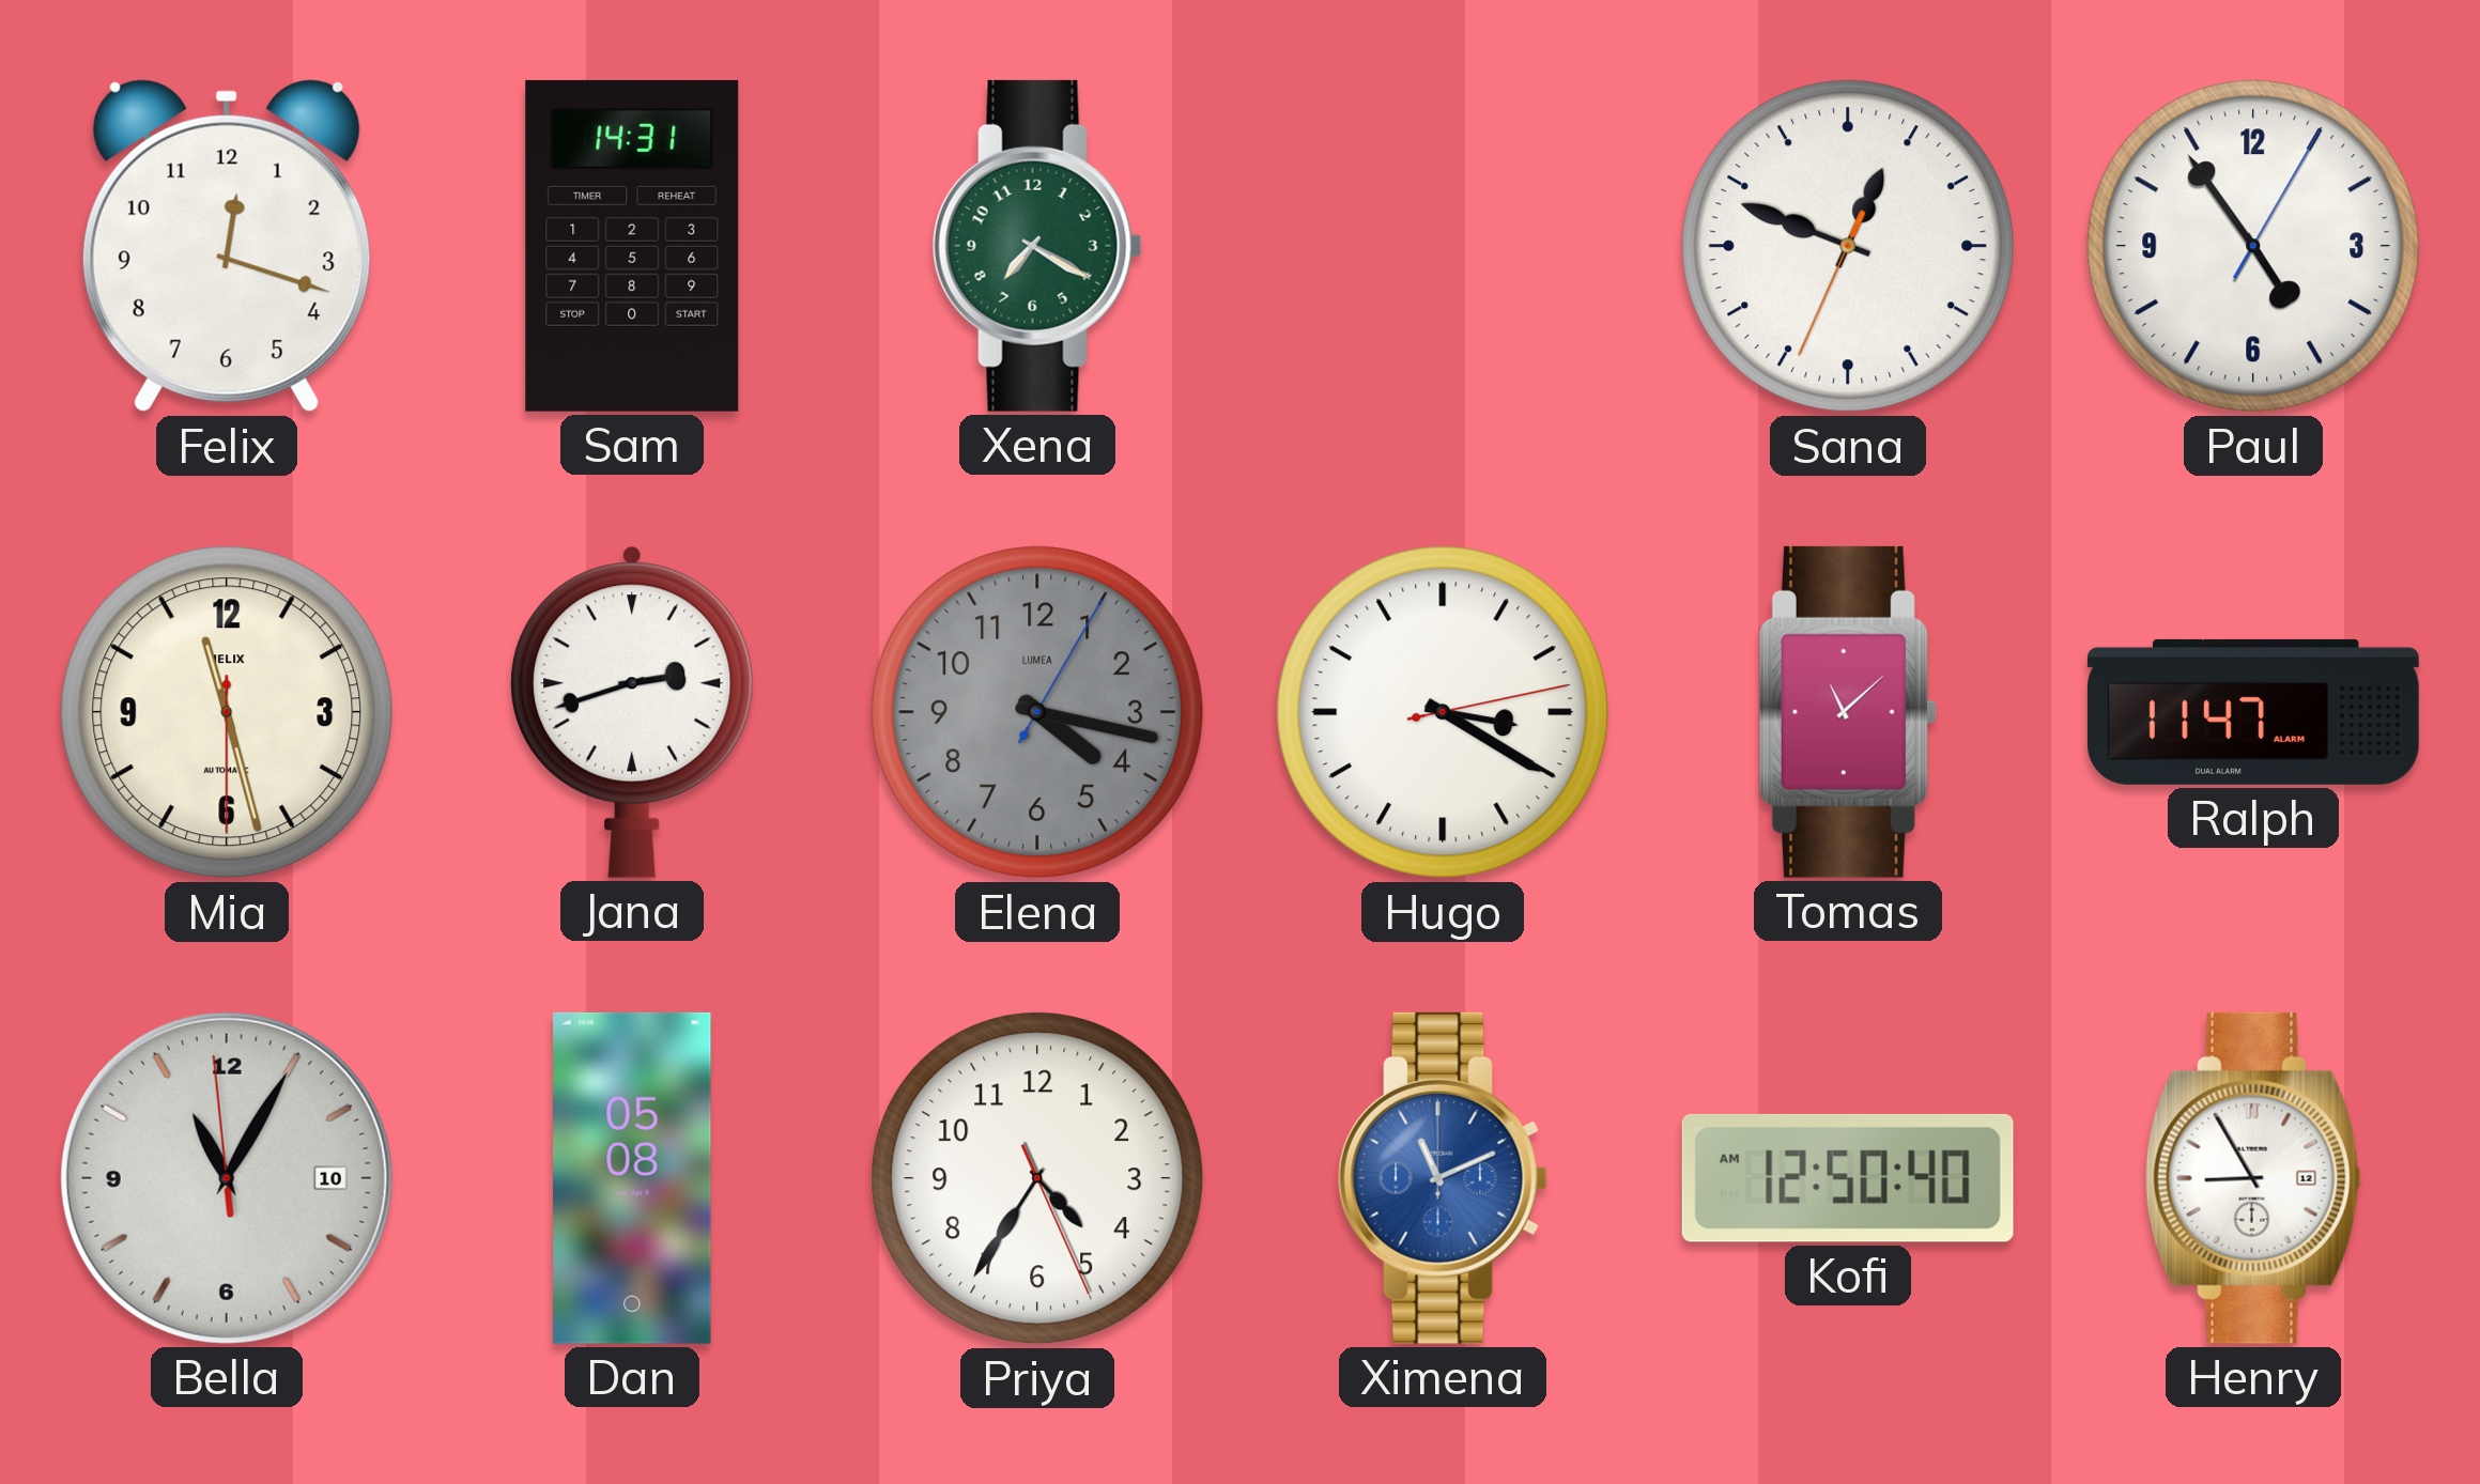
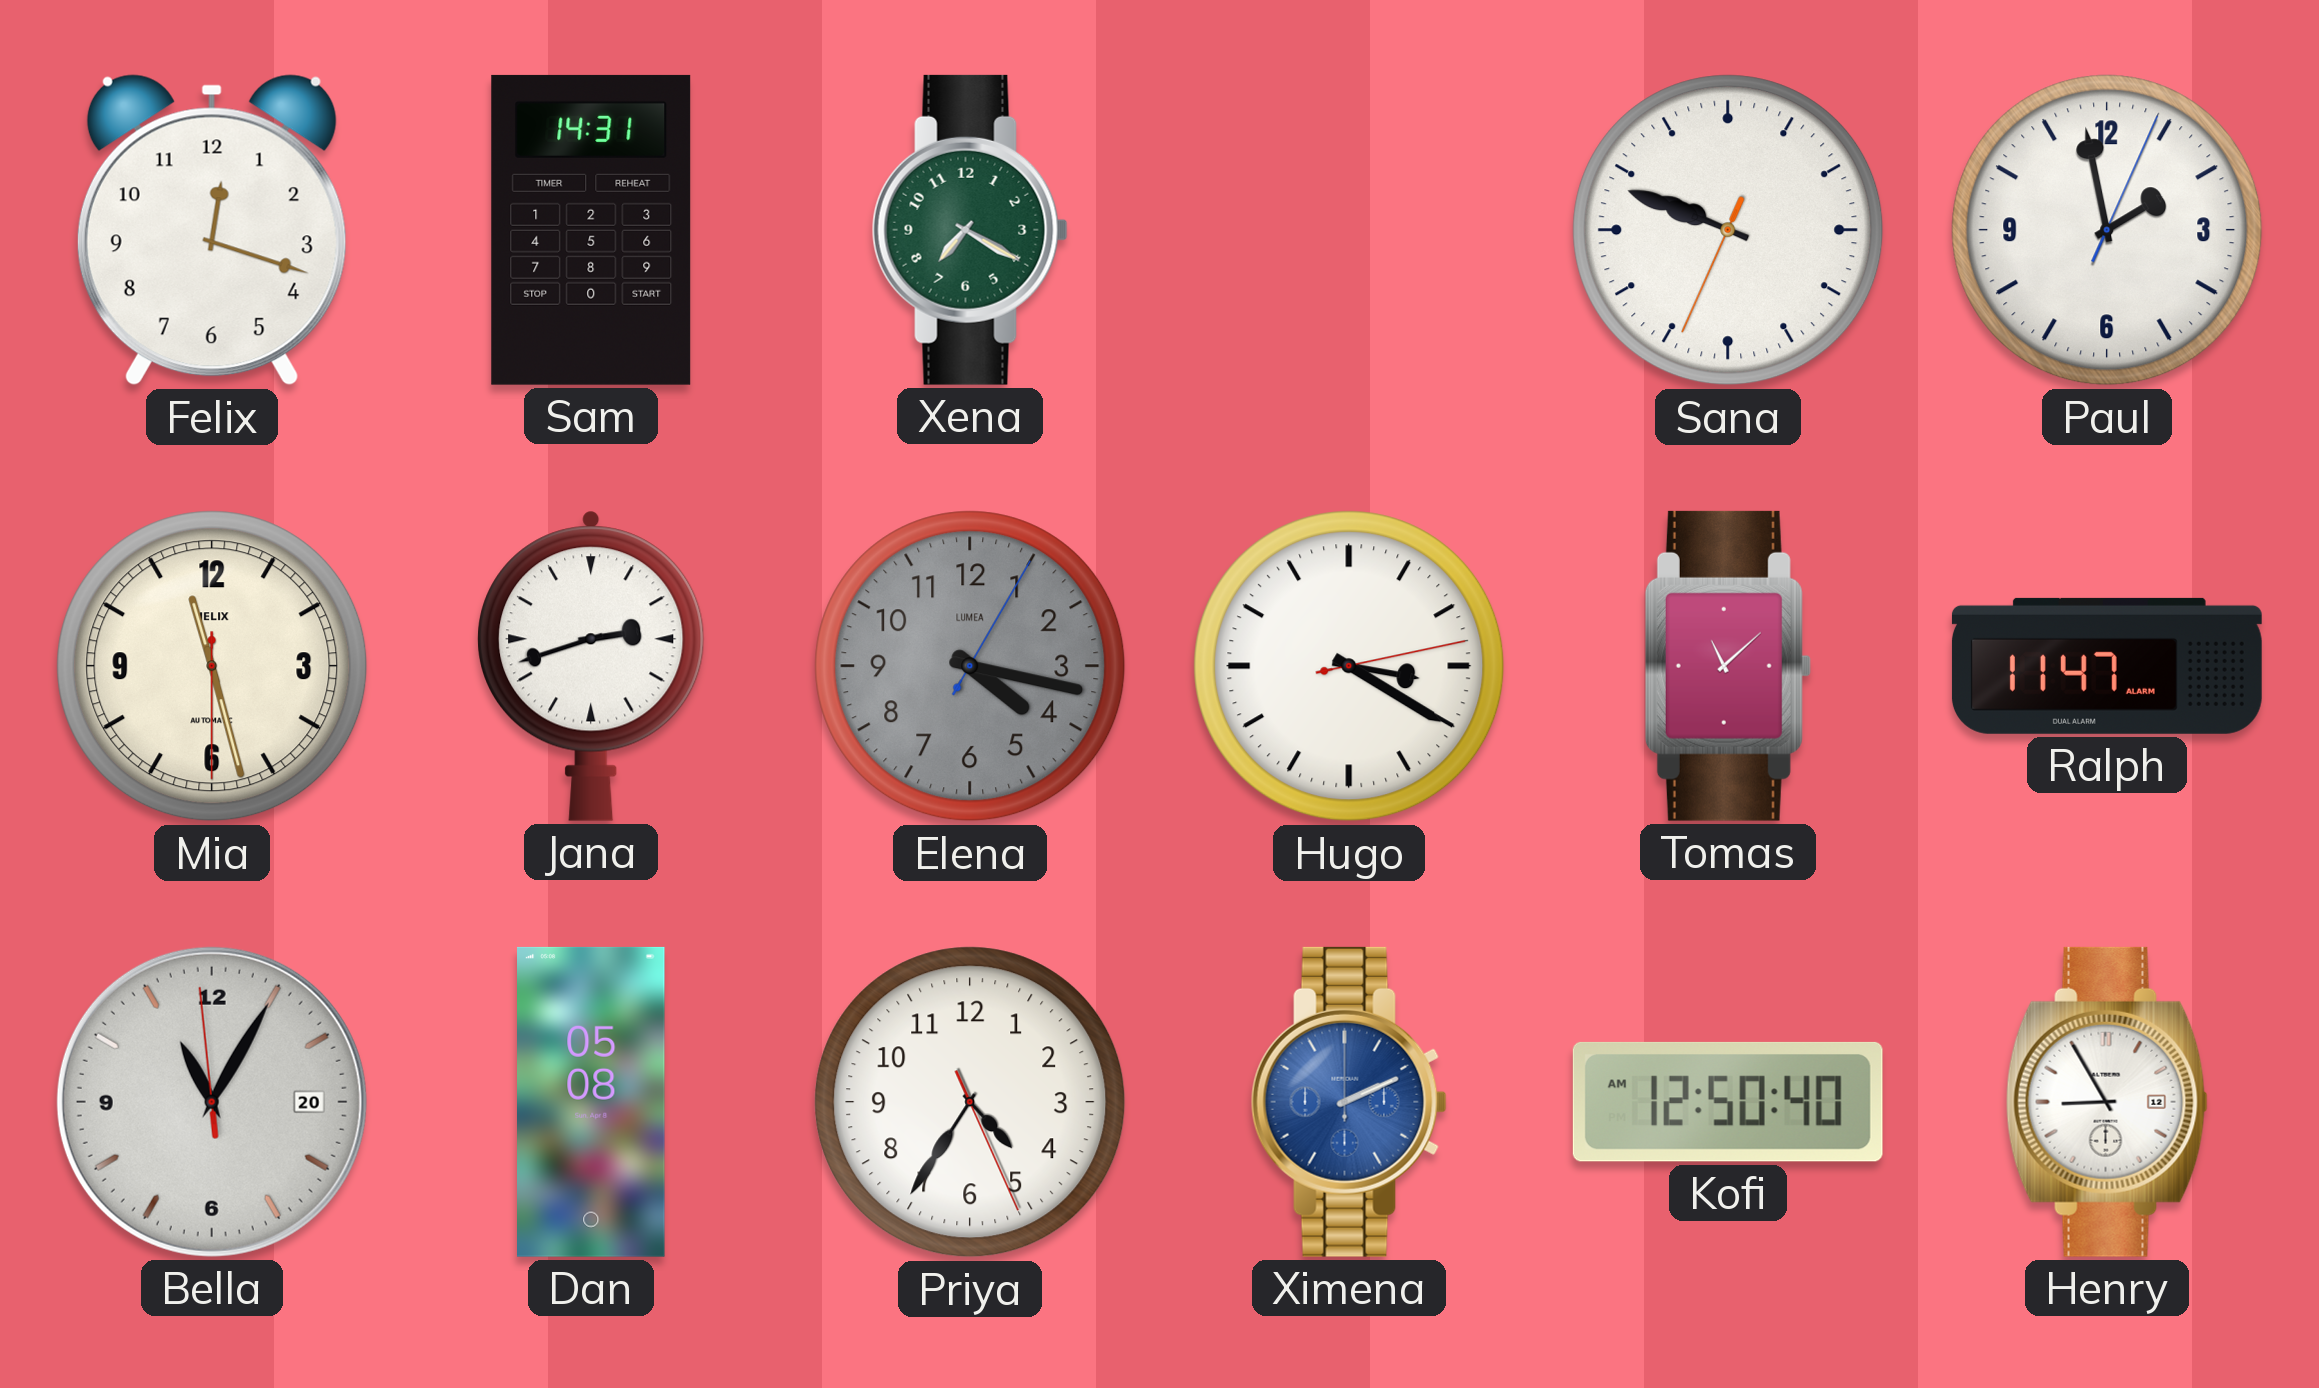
Sana: 12:48 -> 9:48
Paul: 4:54 -> 1:58
Bella date: 10 -> 20
Ximena: 11:11 -> 2:11
